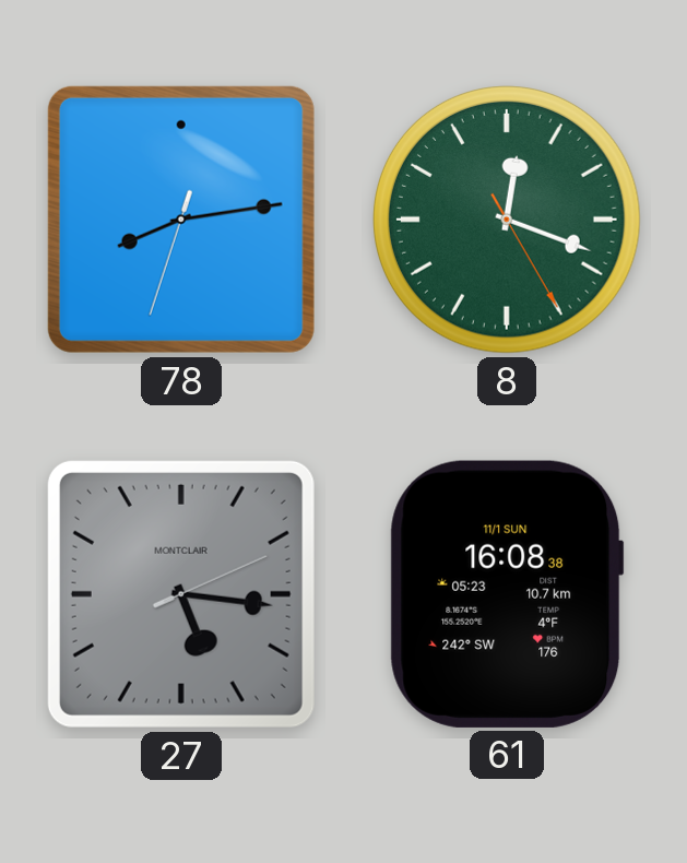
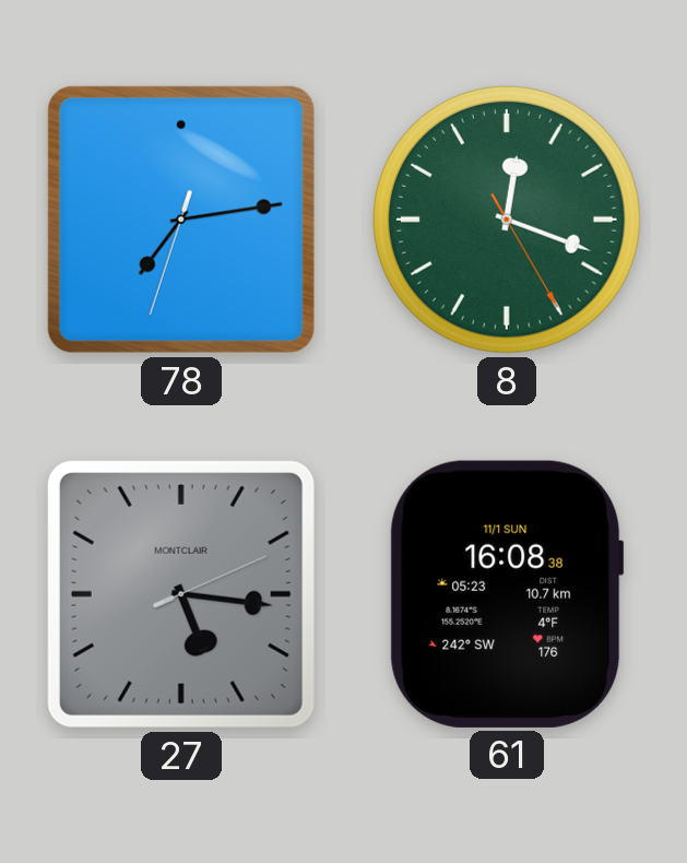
78: 8:13 -> 7:13
